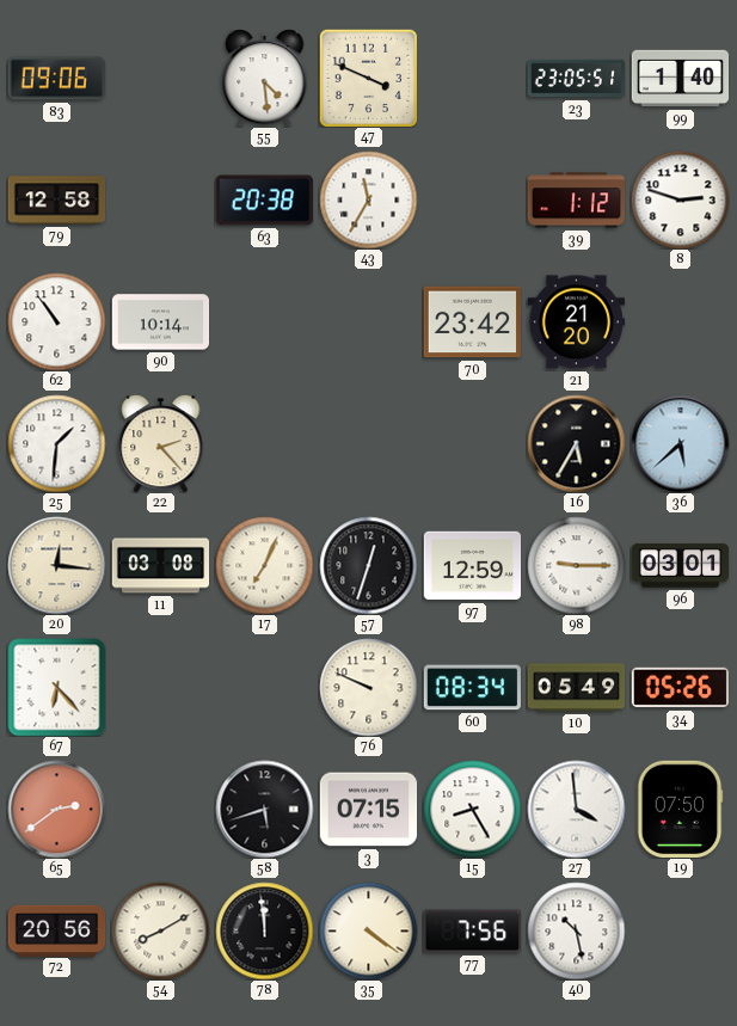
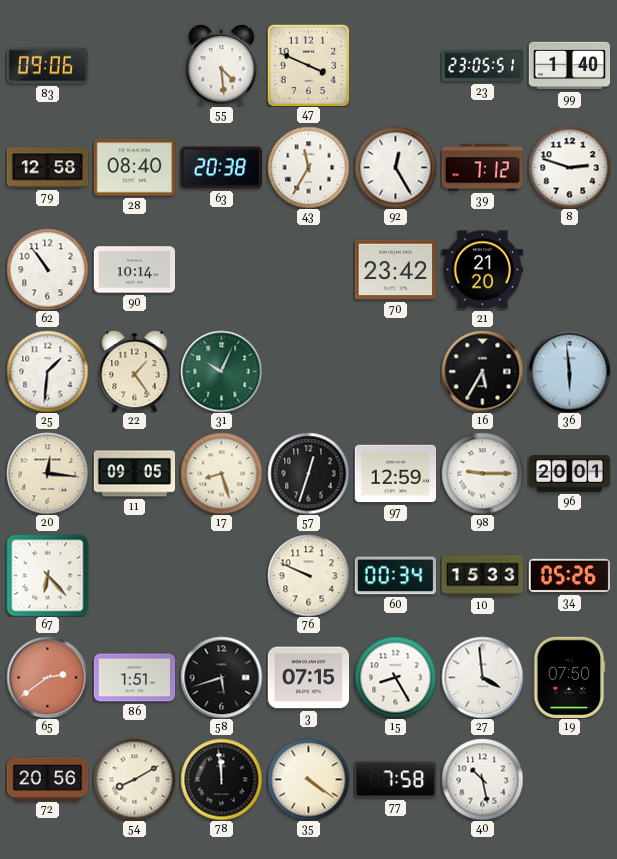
28: none -> 08:40
92: none -> 12:25
39: 1:12 -> 7:12
22: 2:23 -> 1:24
31: none -> 10:04
36: 5:38 -> 5:59
11: 03:08 -> 09:05
17: 7:04 -> 8:27
96: 03:01 -> 20:01
60: 08:34 -> 00:34
10: 05:49 -> 15:33
86: none -> 1:51
77: 7:56 -> 7:58
